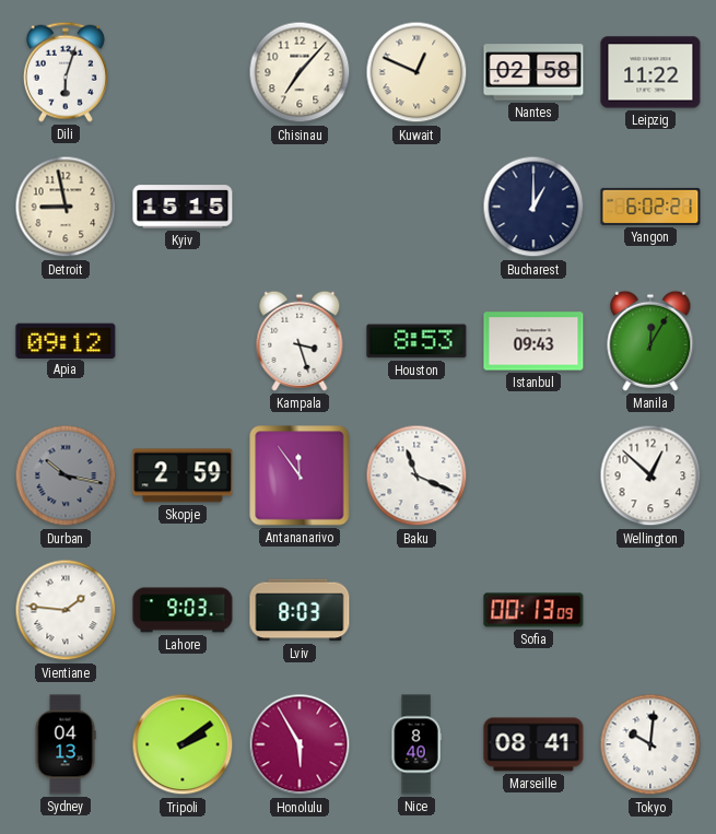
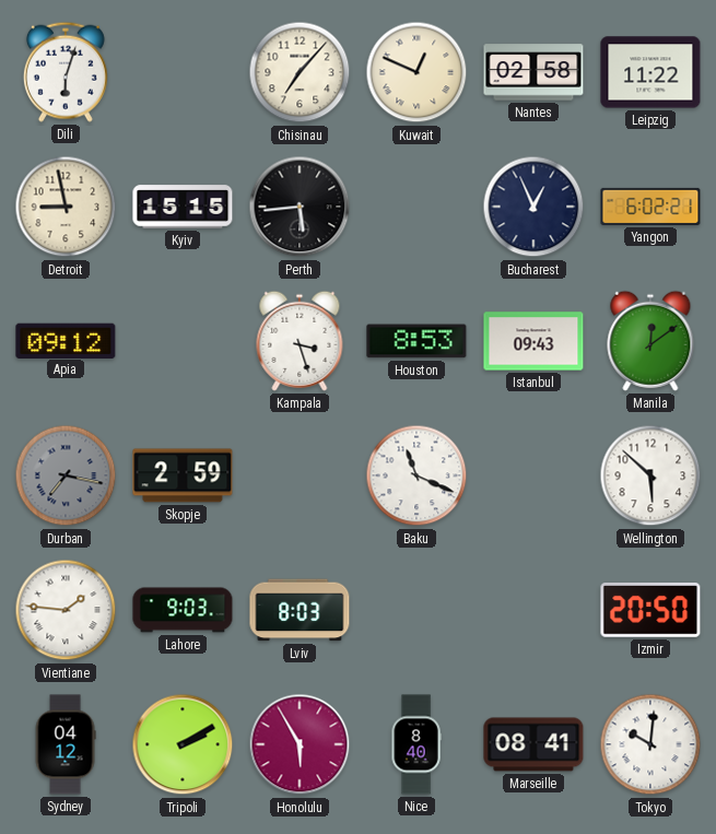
Perth: none -> 5:44
Bucharest: 1:00 -> 12:56
Manila: 12:05 -> 12:09
Durban: 10:17 -> 7:17
Antananarivo: 11:54 -> none
Wellington: 12:52 -> 5:52
Sofia: 00:13 -> none
Izmir: none -> 20:50
Sydney: 04:13 -> 04:12
Tripoli: 2:09 -> 2:10
